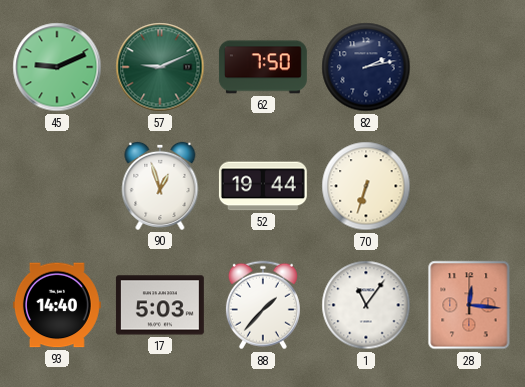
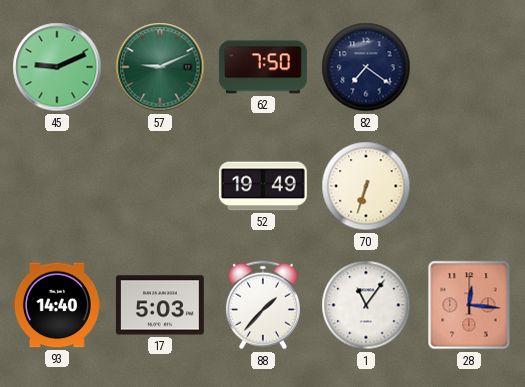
82: 2:13 -> 7:21
90: 12:57 -> none
52: 19:44 -> 19:49
